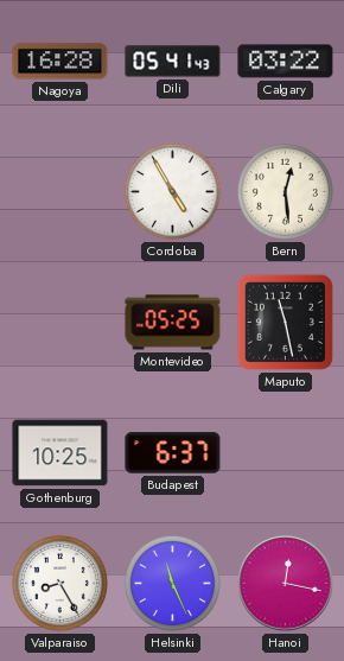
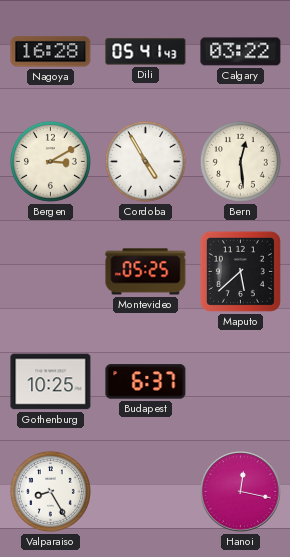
Bergen: none -> 3:10
Maputo: 11:28 -> 5:38
Helsinki: 11:26 -> none
